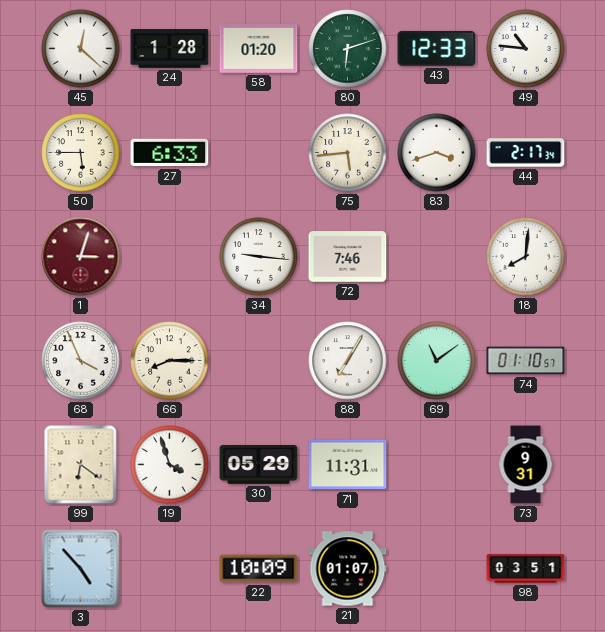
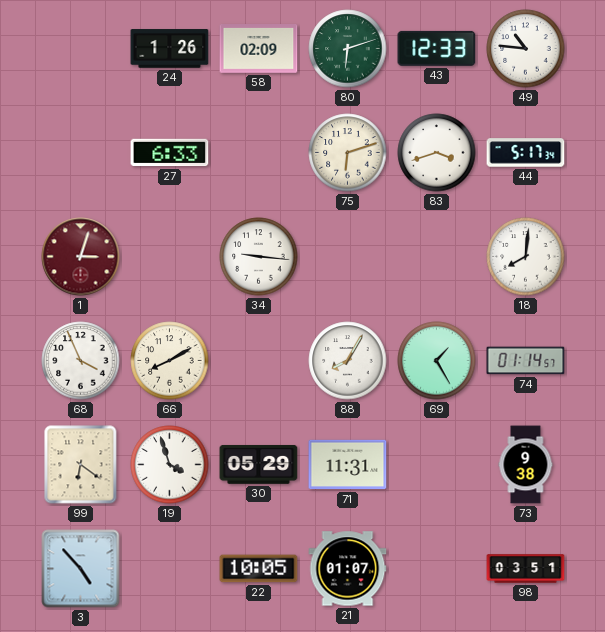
45: 12:22 -> none
24: 1:28 -> 1:26
58: 01:20 -> 02:09
50: 5:45 -> none
75: 5:44 -> 6:12
44: 2:17 -> 5:17
72: 7:46 -> none
66: 8:15 -> 8:10
88: 7:05 -> 8:05
69: 11:09 -> 1:25
74: 01:10 -> 01:14
73: 9:31 -> 9:38
22: 10:09 -> 10:05
